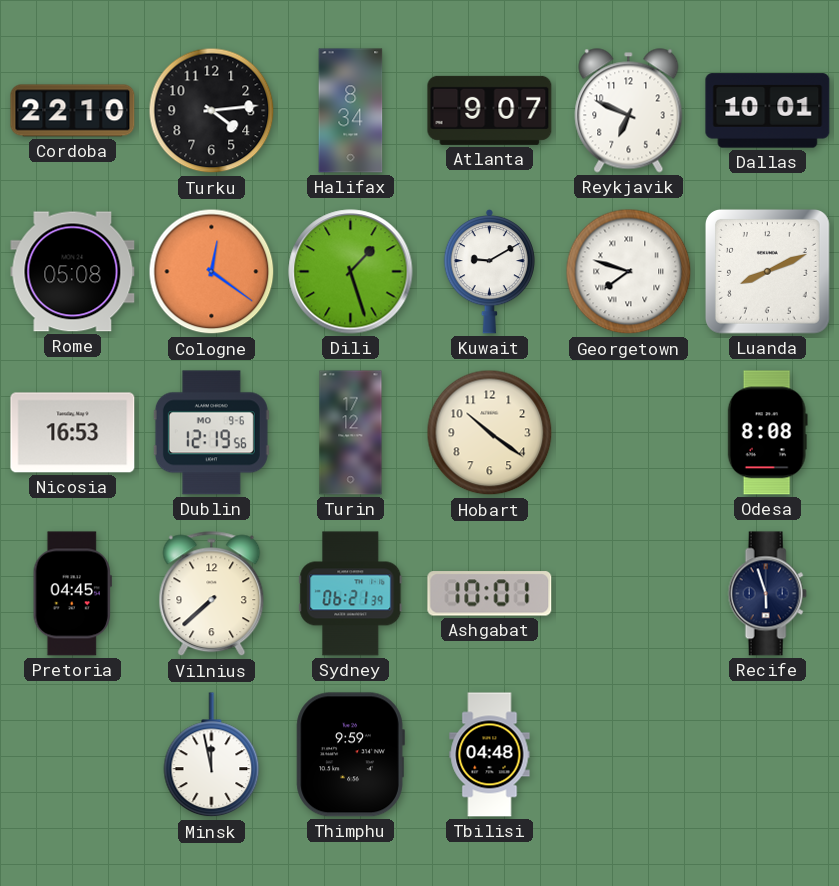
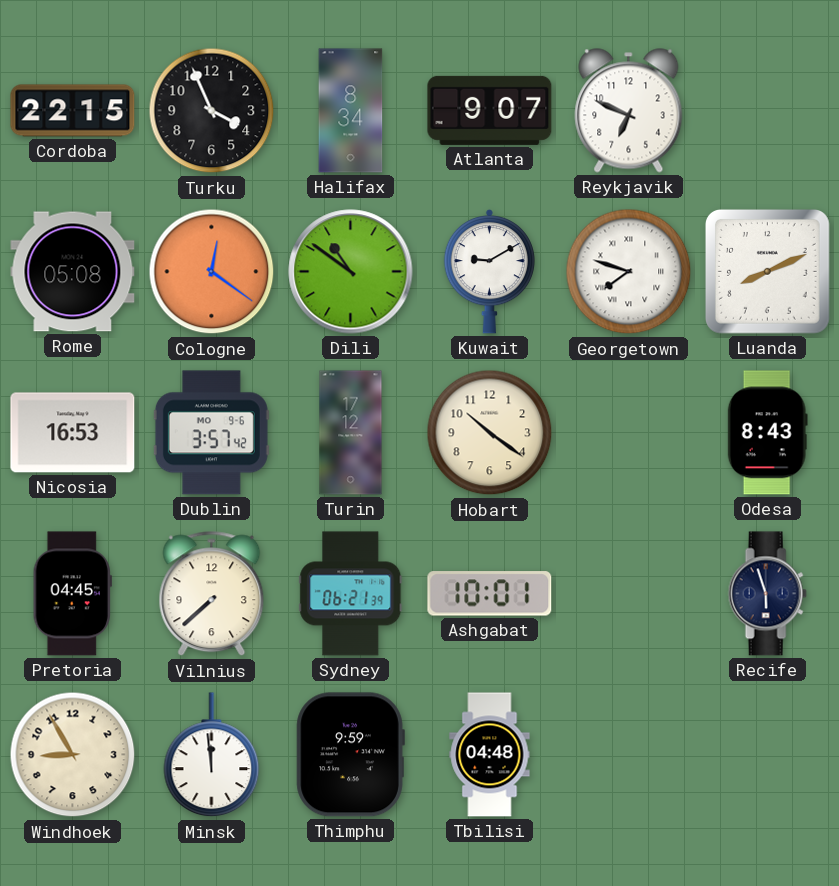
Cordoba: 22:10 -> 22:15
Turku: 4:14 -> 3:56
Dallas: 10:01 -> none
Dili: 1:27 -> 10:51
Dublin: 12:19 -> 3:57
Odesa: 8:08 -> 8:43
Windhoek: none -> 8:55
Minsk: 11:58 -> 11:59
